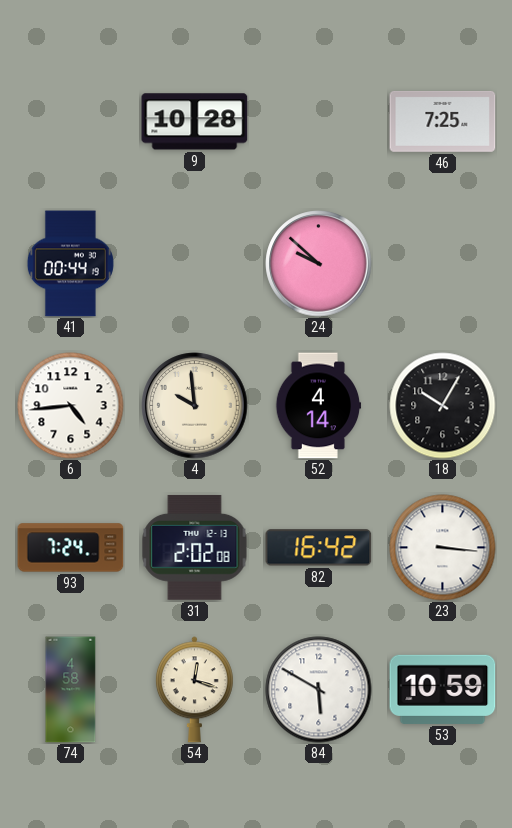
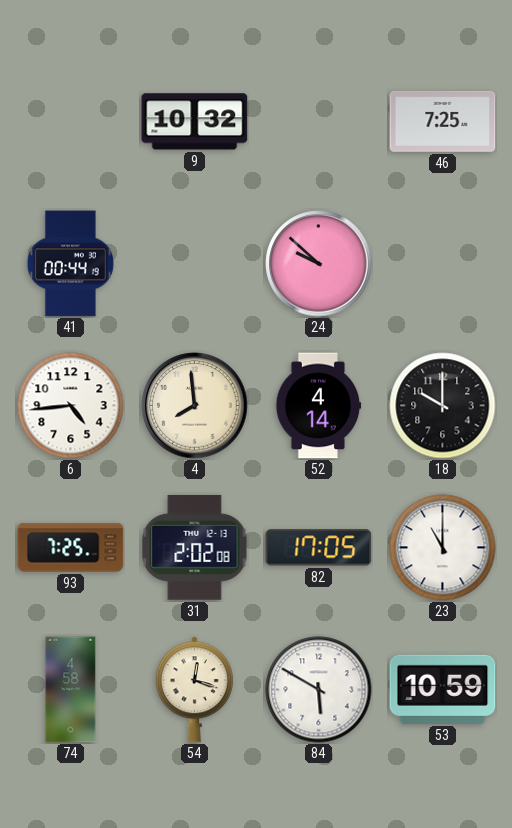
9: 10:28 -> 10:32
4: 9:59 -> 7:59
18: 10:05 -> 10:00
93: 7:24 -> 7:25
82: 16:42 -> 17:05
23: 3:16 -> 11:00
